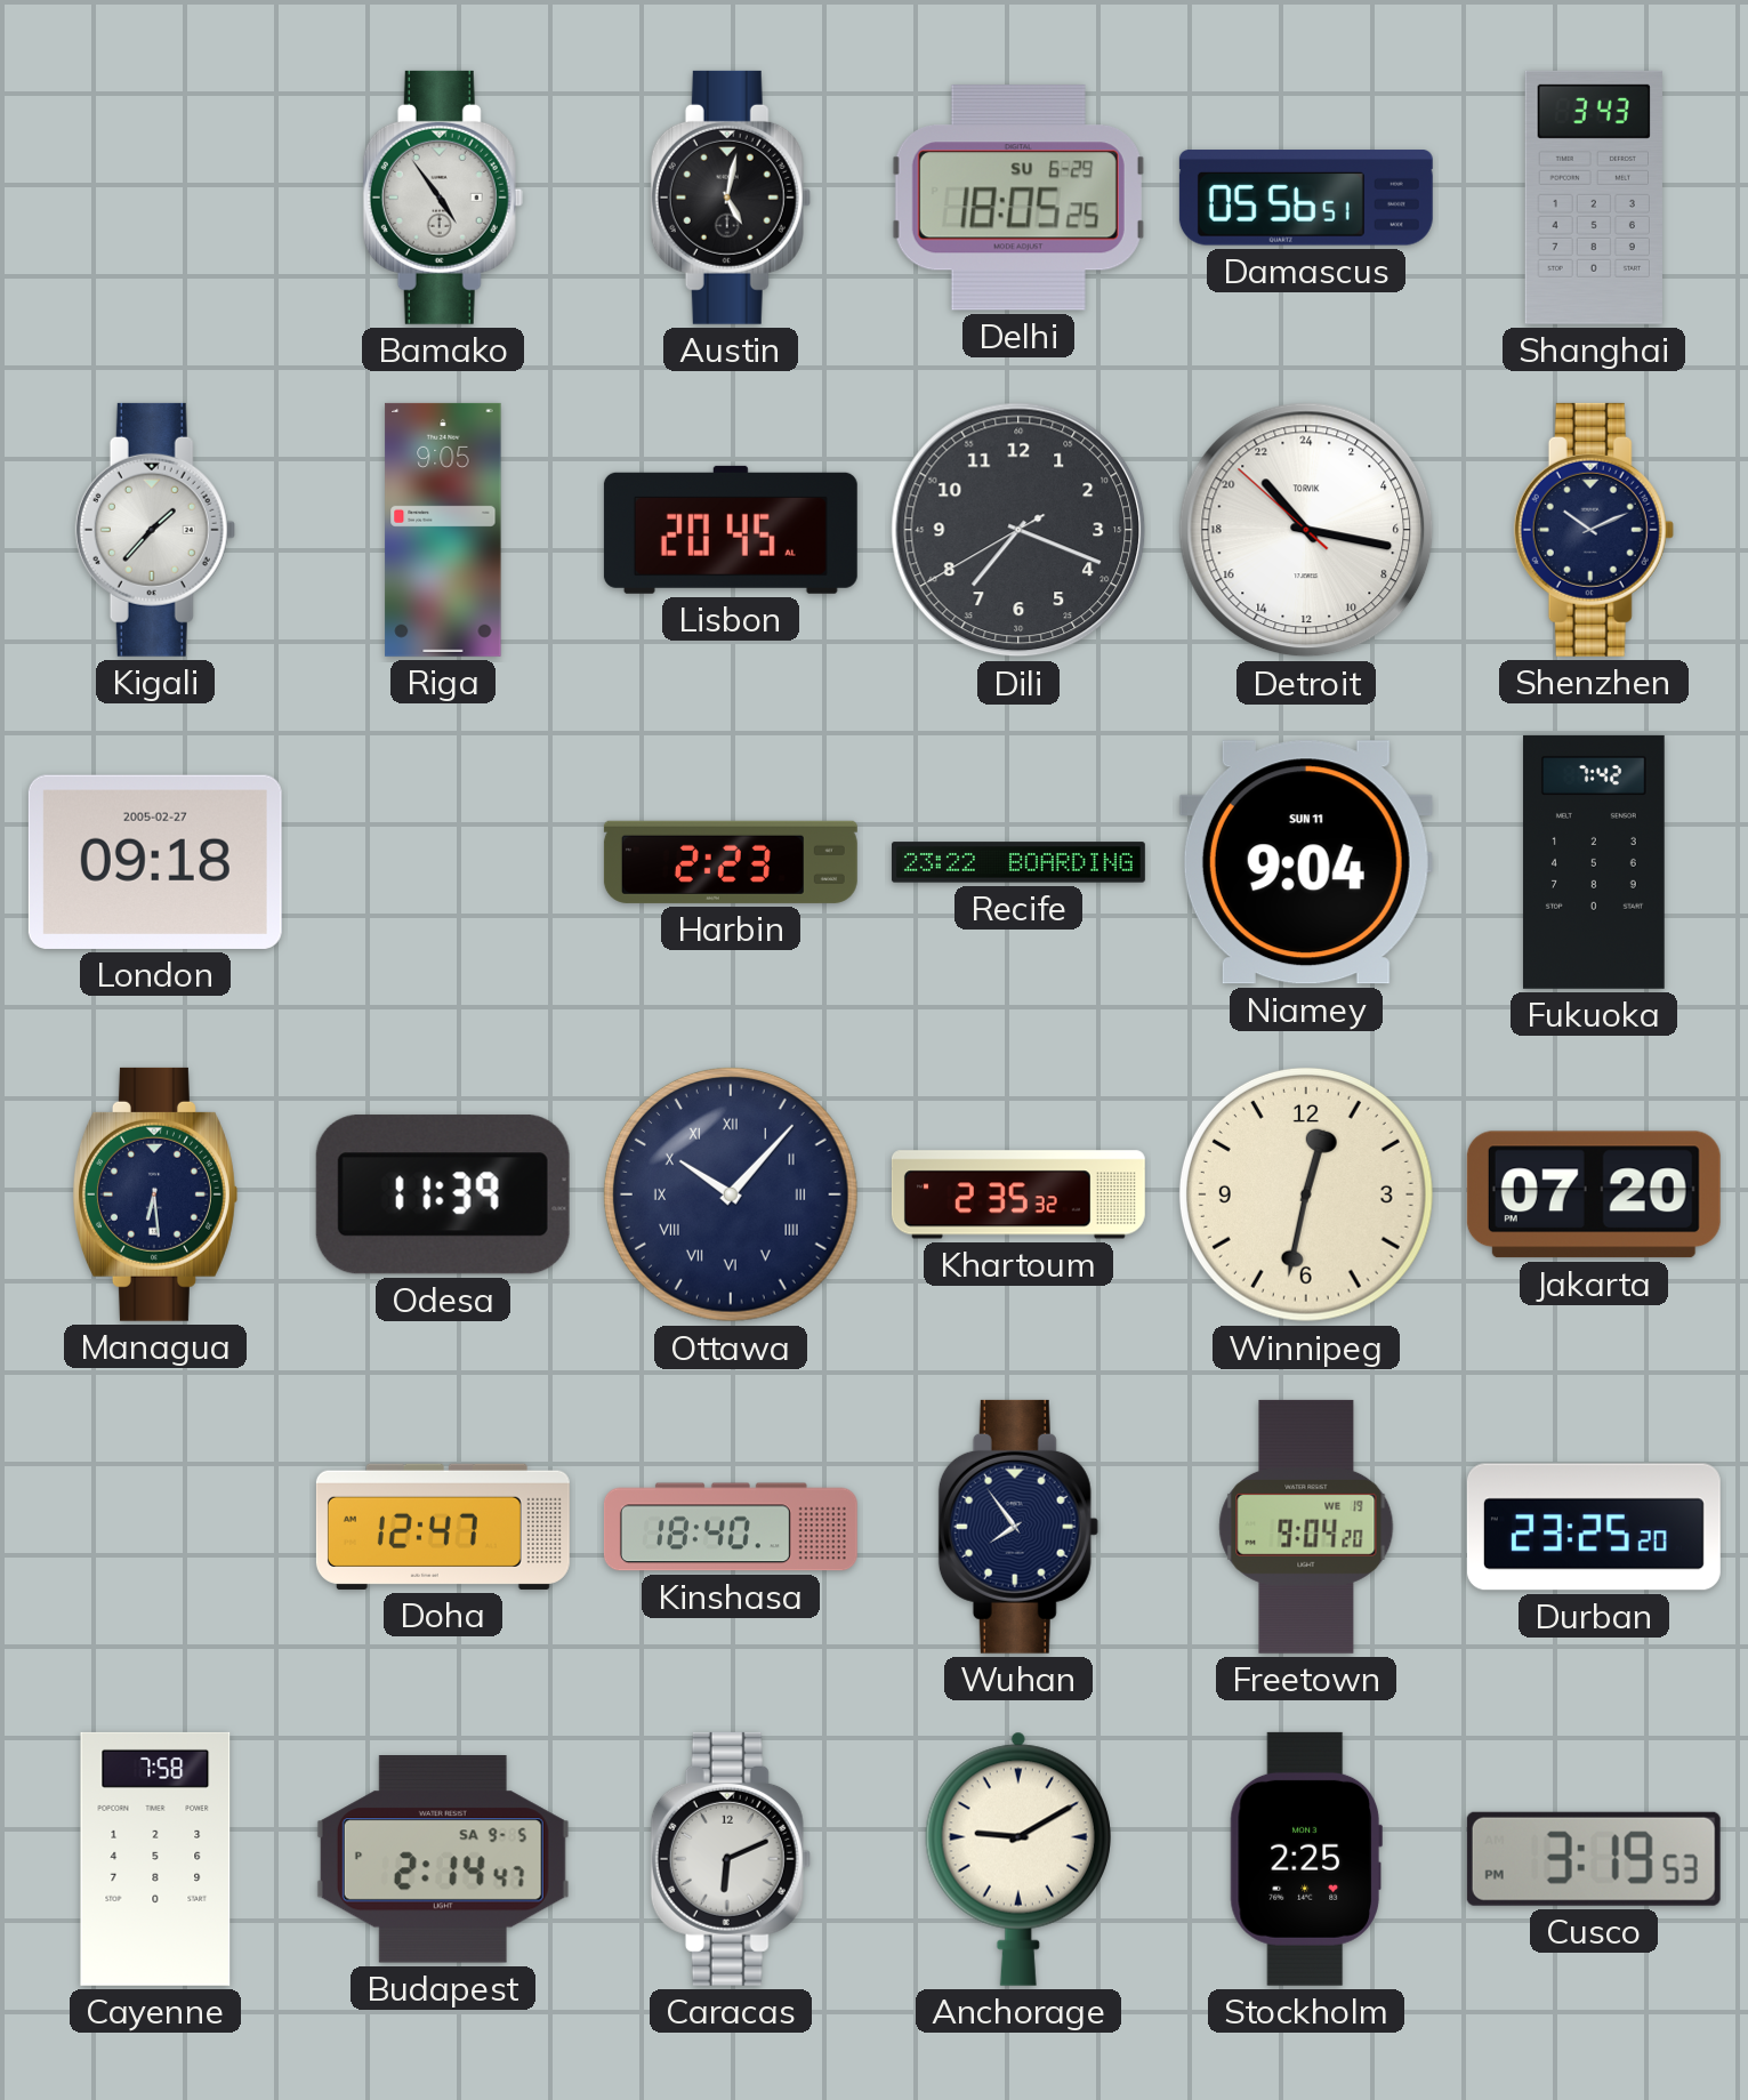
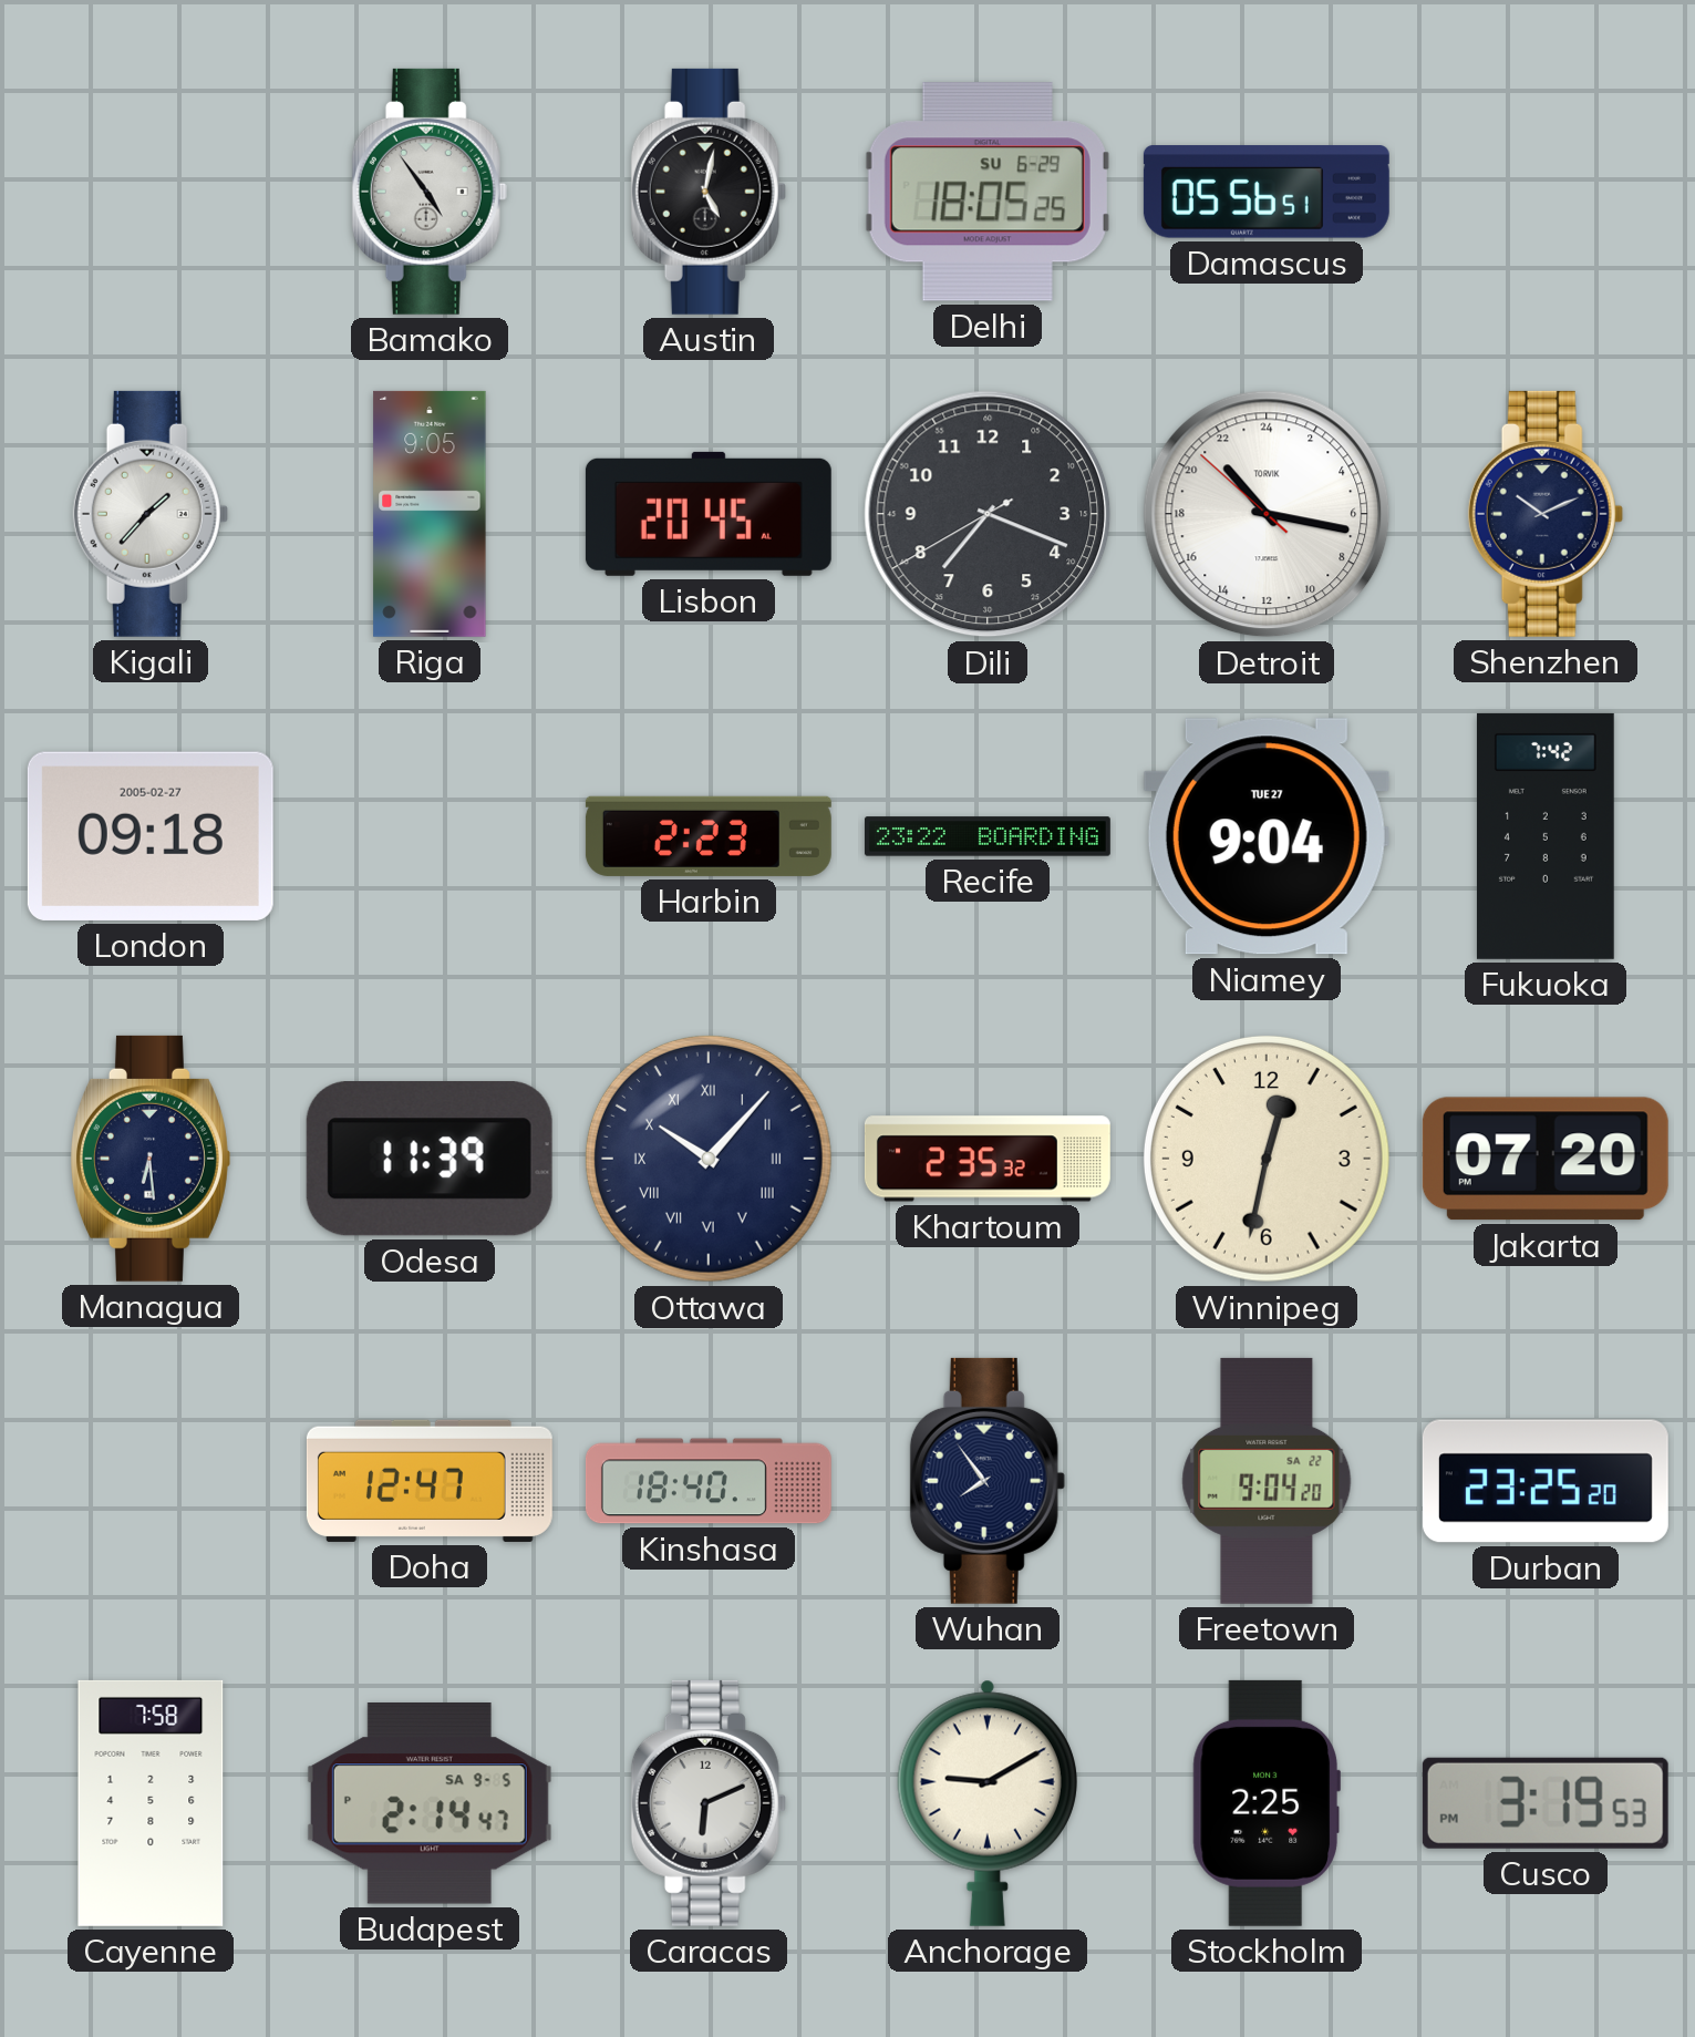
Shanghai: 3:43 -> none
Niamey date: SUN 11 -> TUE 27
Freetown date: WE 19 -> SA 22
